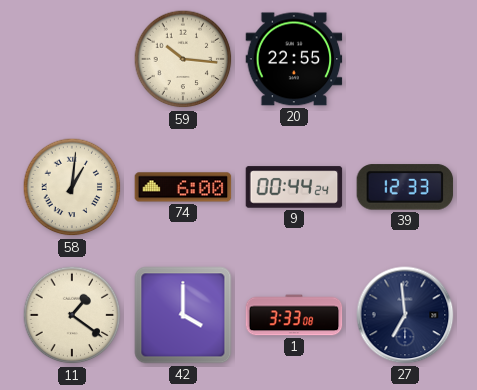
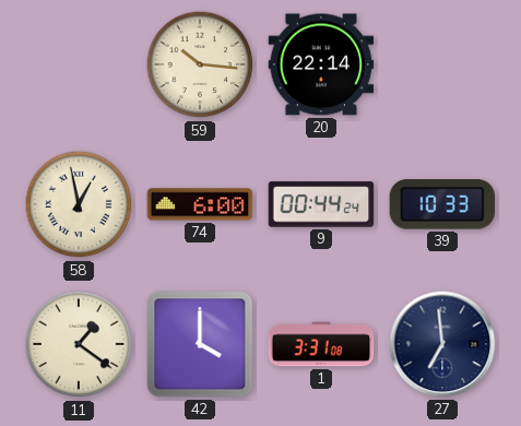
20: 22:55 -> 22:14
58: 1:01 -> 12:58
39: 12:33 -> 10:33
1: 3:33 -> 3:31
